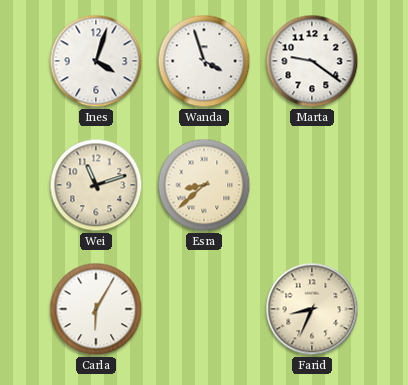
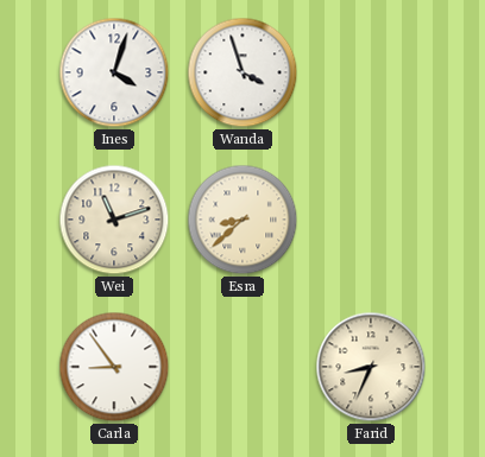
Marta: 9:21 -> none
Carla: 6:05 -> 8:54
